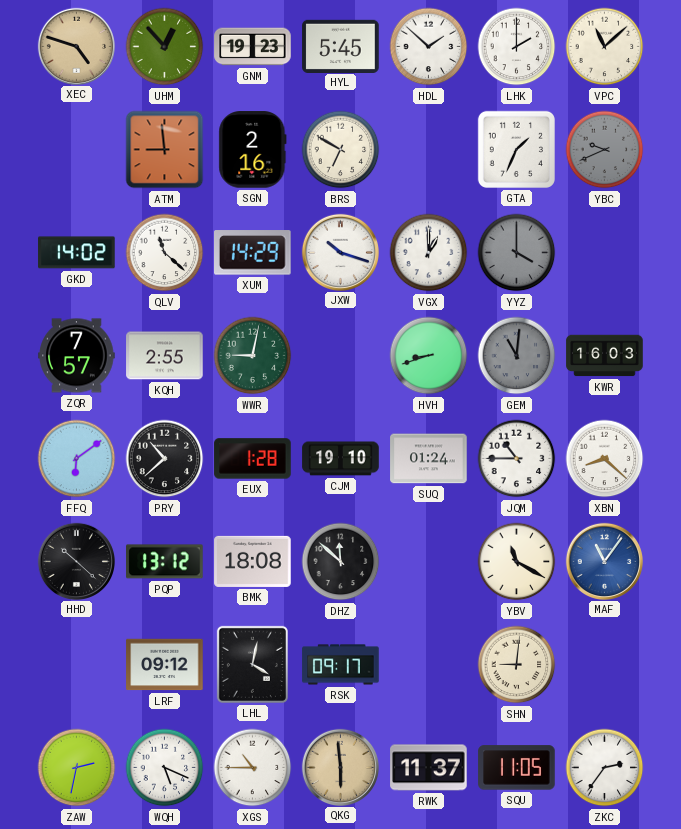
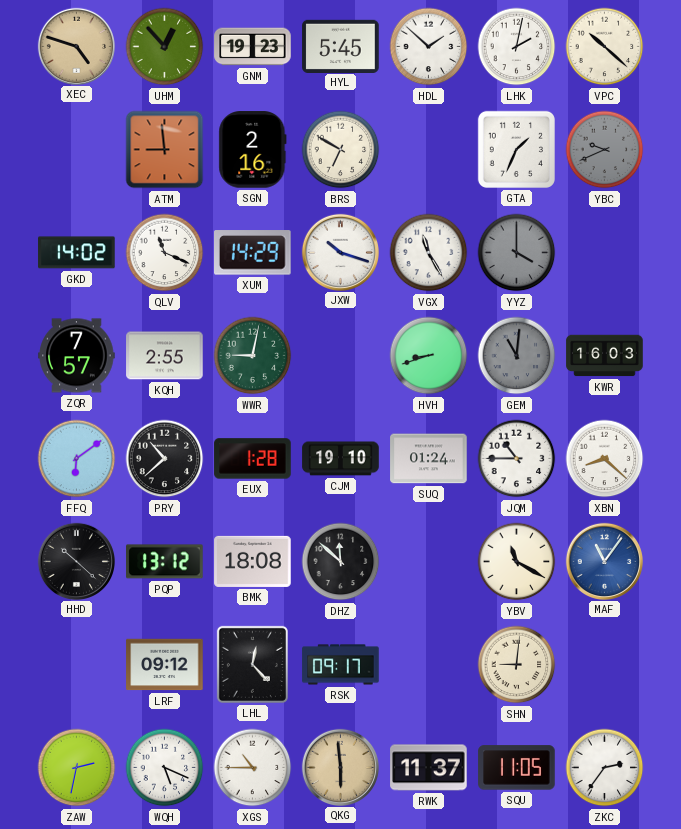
LHK: 2:00 -> 2:02
VPC: 11:08 -> 10:22
QLV: 11:22 -> 11:19
VGX: 1:00 -> 11:25
LHL: 4:02 -> 12:23
